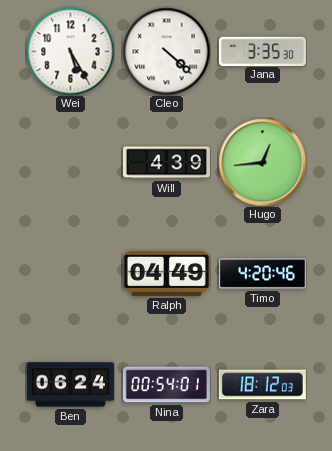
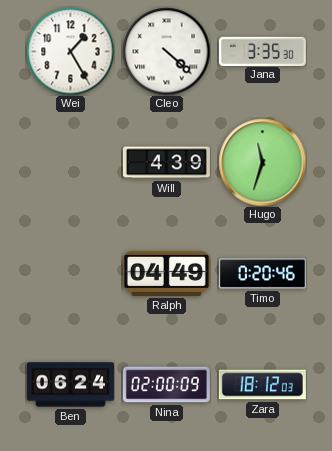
Wei: 5:25 -> 1:25
Hugo: 12:44 -> 11:33
Timo: 4:20 -> 0:20
Nina: 00:54 -> 02:00
